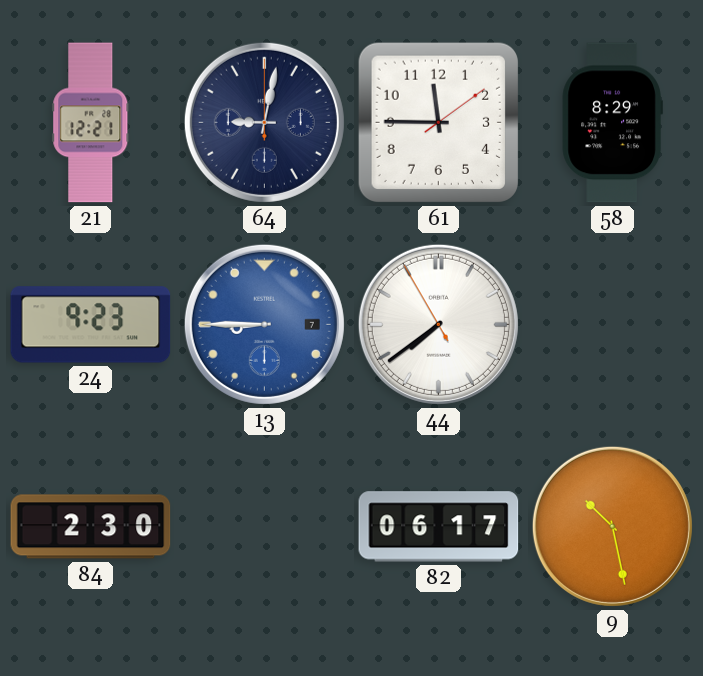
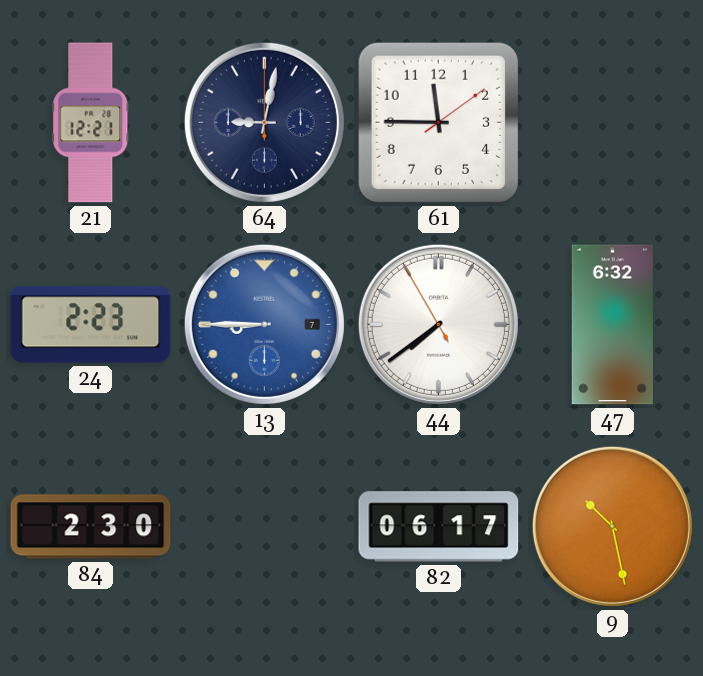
58: 8:29 -> none
24: 9:23 -> 2:23
47: none -> 6:32
